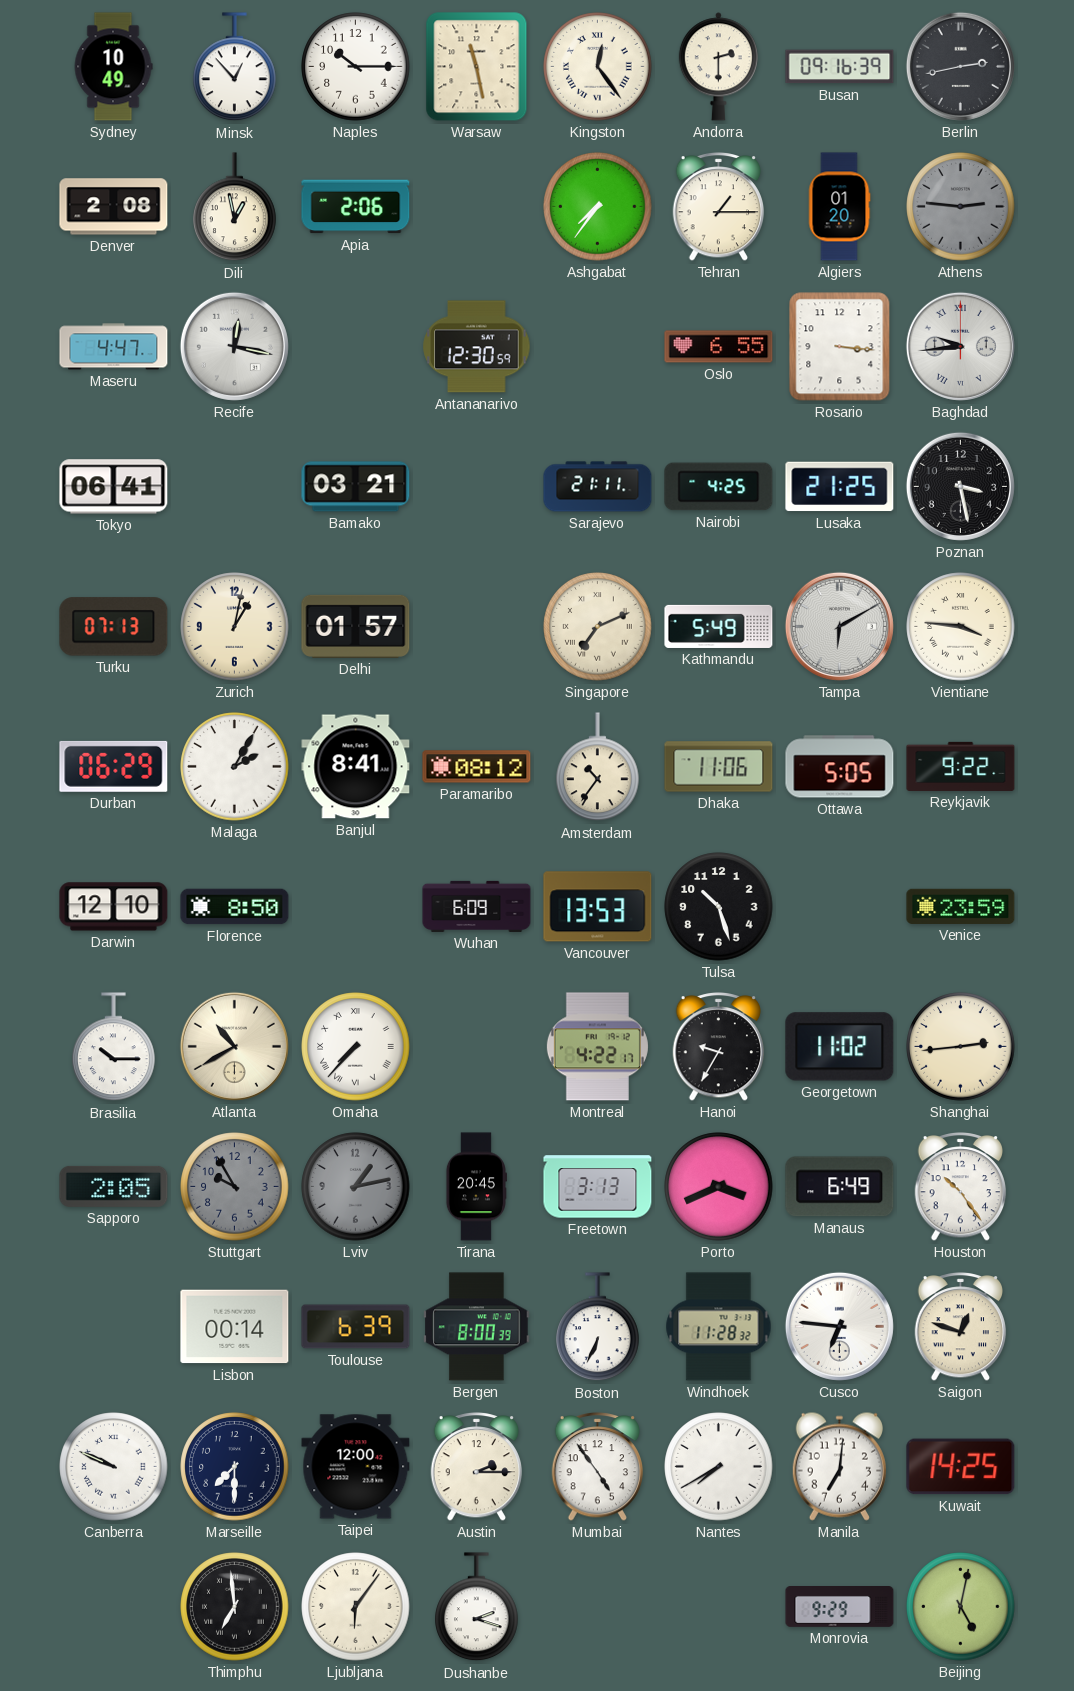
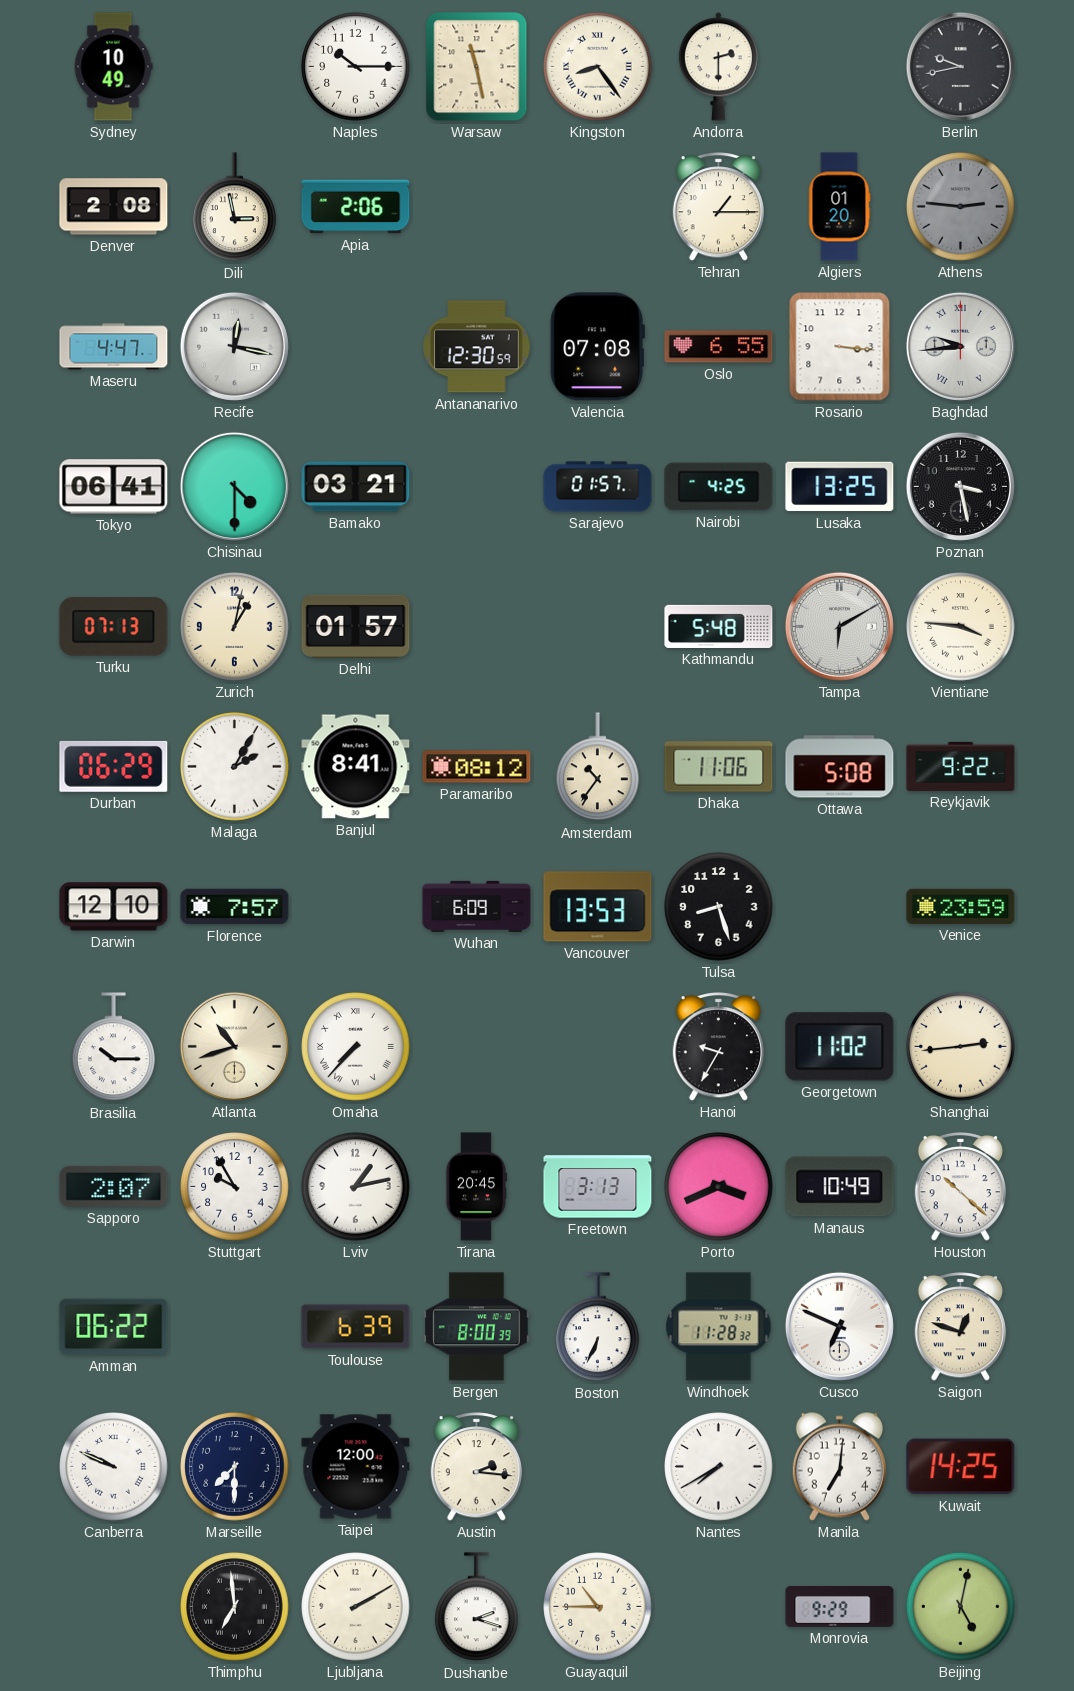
Minsk: 12:53 -> none
Kingston: 12:24 -> 8:24
Busan: 09:16 -> none
Berlin: 2:43 -> 9:43
Dili: 12:58 -> 2:58
Ashgabat: 7:36 -> none
Valencia: none -> 07:08
Chisinau: none -> 4:30
Sarajevo: 21:11 -> 01:57
Lusaka: 21:25 -> 13:25
Singapore: 7:11 -> none
Kathmandu: 5:49 -> 5:48
Ottawa: 5:05 -> 5:08
Florence: 8:50 -> 7:57
Tulsa: 10:27 -> 8:27
Atlanta: 10:40 -> 10:42
Montreal: 4:22 -> none
Sapporo: 2:05 -> 2:07
Stuttgart dial: grey -> white
Lviv dial: grey -> white
Manaus: 6:49 -> 10:49
Houston: 10:24 -> 10:22
Amman: none -> 06:22
Lisbon: 00:14 -> none
Cusco: 6:46 -> 6:49
Austin: 2:15 -> 2:16
Mumbai: 4:54 -> none
Ljubljana: 6:06 -> 2:10
Guayaquil: none -> 10:45
